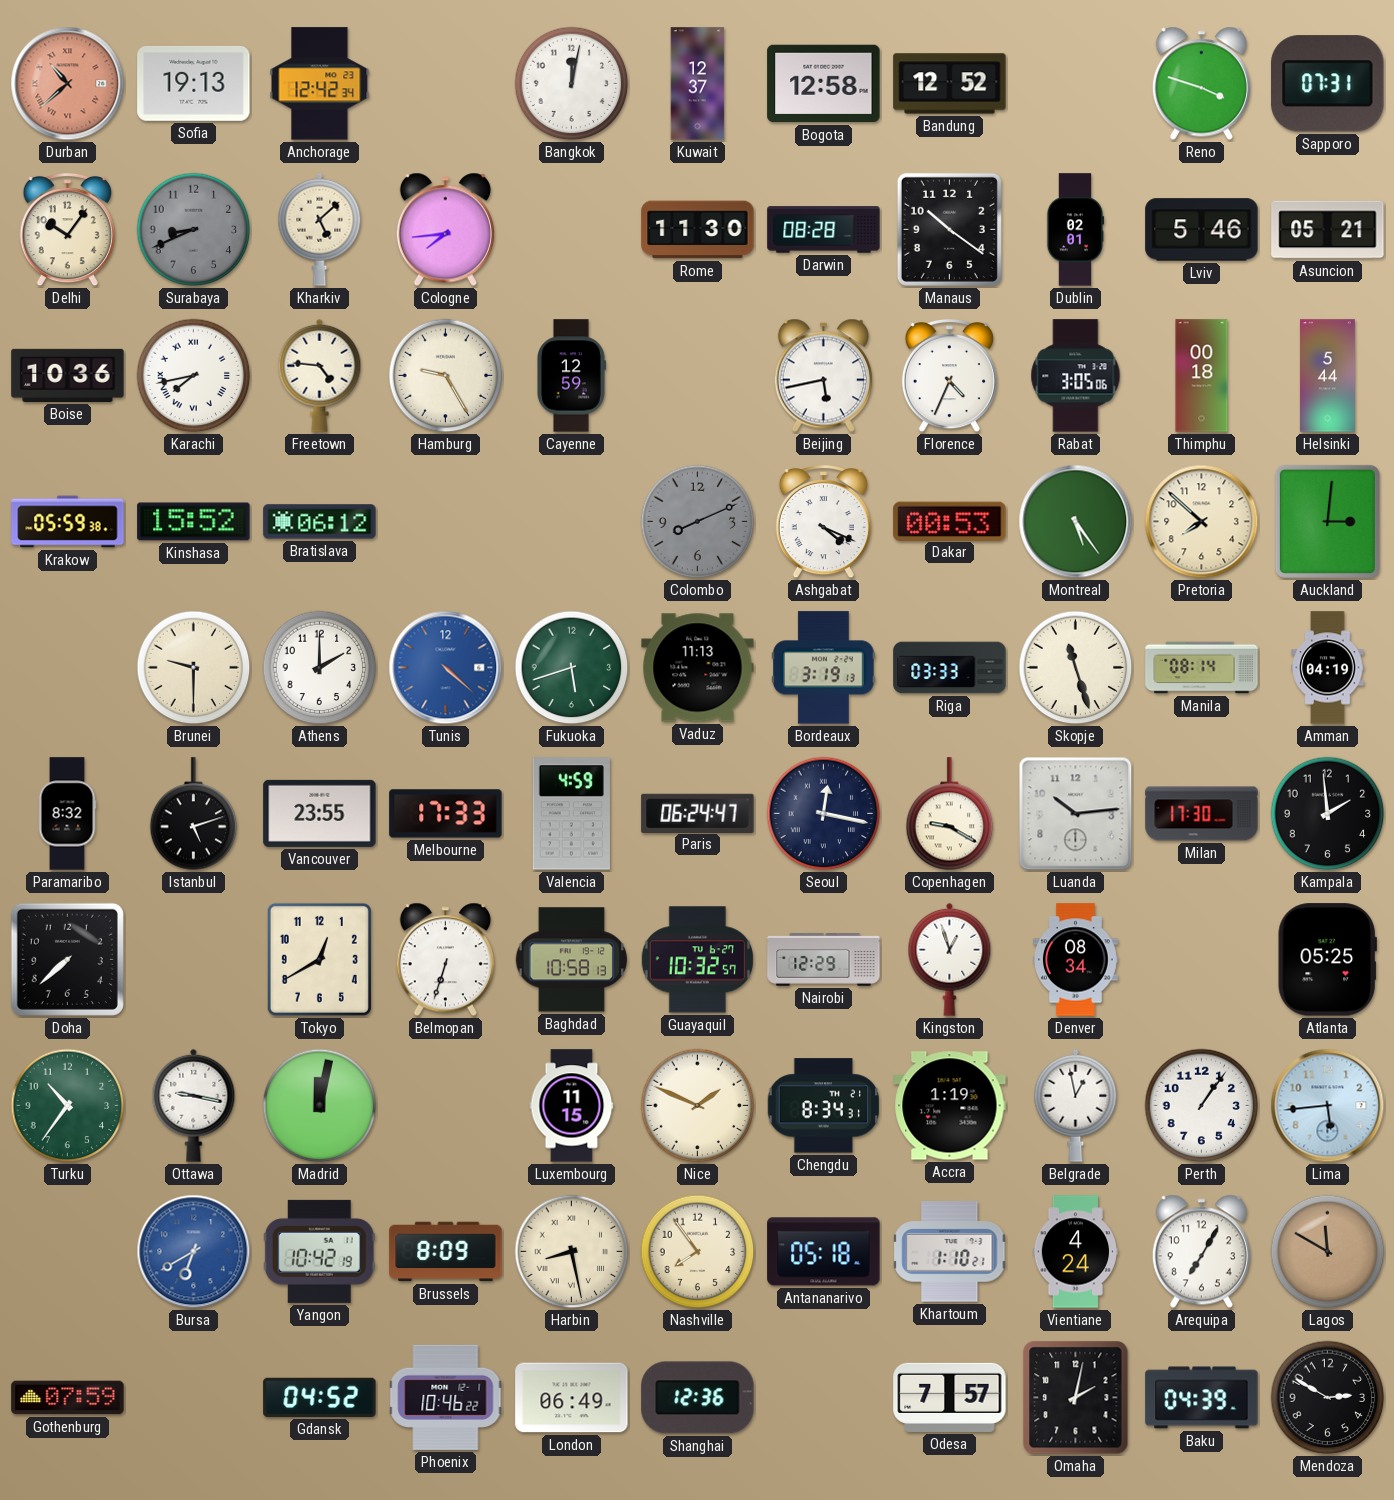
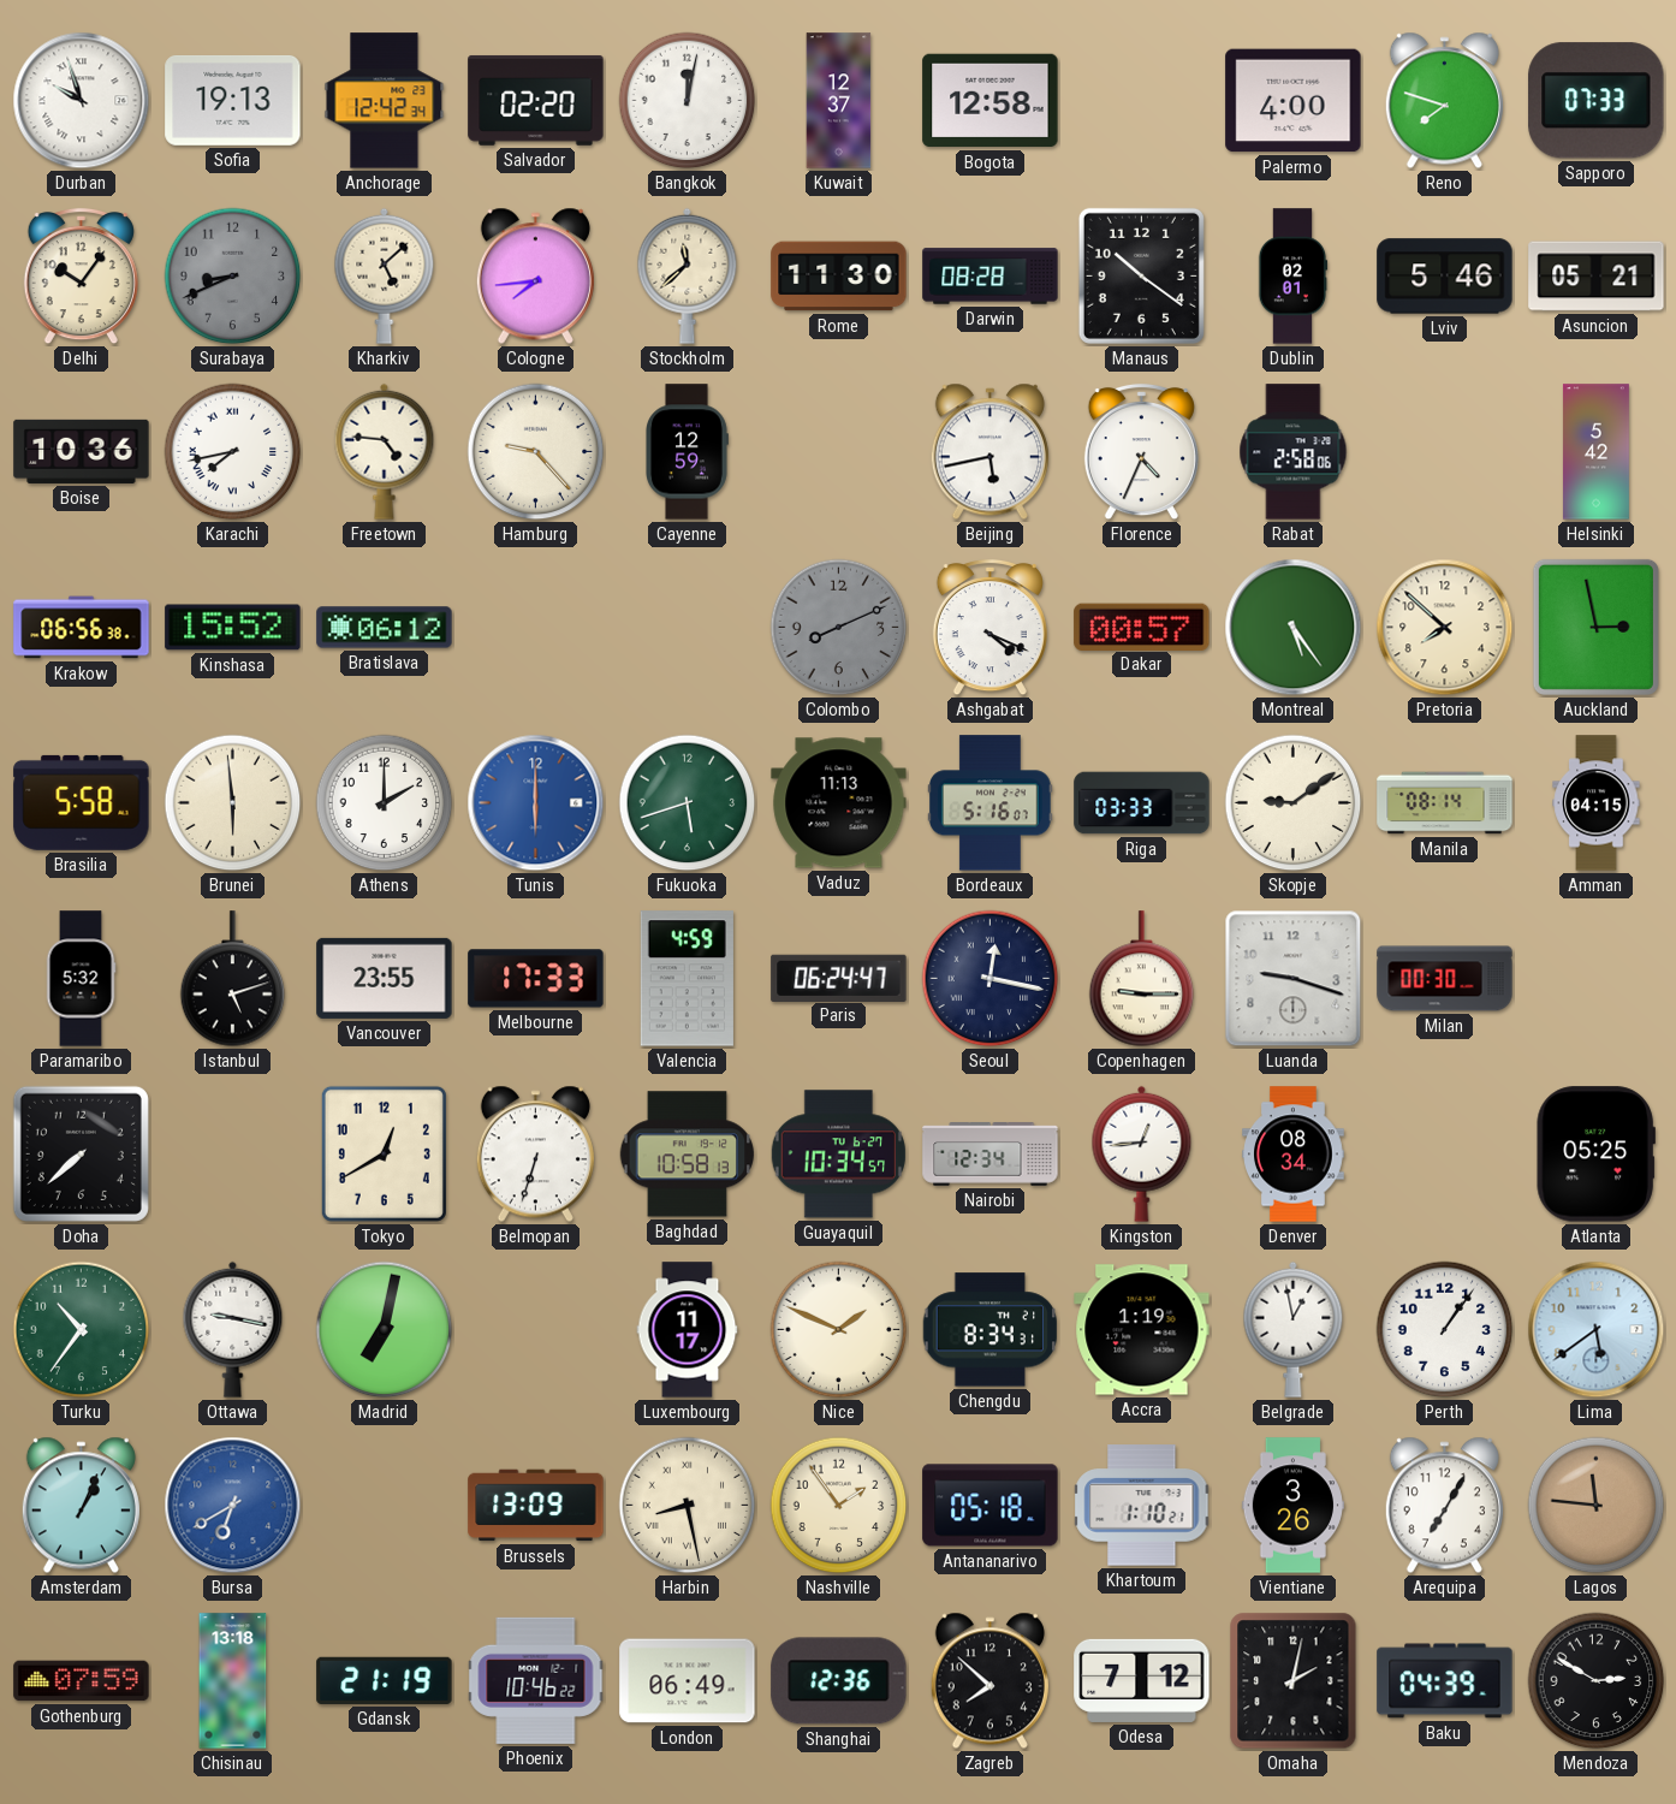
Durban: 10:38 -> 9:57
Durban dial: salmon -> white
Salvador: none -> 02:20
Bandung: 12:52 -> none
Palermo: none -> 4:00
Reno: 3:48 -> 7:48
Sapporo: 07:31 -> 07:33
Stockholm: none -> 11:38
Hamburg: 9:25 -> 9:23
Rabat: 3:05 -> 2:58
Thimphu: 00:18 -> none
Helsinki: 5:44 -> 5:42
Krakow: 05:59 -> 06:56
Dakar: 00:53 -> 00:57
Auckland: 3:01 -> 2:58
Brasilia: none -> 5:58
Brunei: 9:30 -> 5:59
Tunis: 4:22 -> 6:00
Bordeaux: 3:19 -> 5:16
Skopje: 11:27 -> 9:09
Amman: 04:19 -> 04:15
Paramaribo: 8:32 -> 5:32
Copenhagen: 9:20 -> 9:15
Luanda: 10:14 -> 9:18
Milan: 17:30 -> 00:30
Kampala: 1:59 -> none
Guayaquil: 10:32 -> 10:34
Nairobi: 12:29 -> 12:34
Kingston: 12:57 -> 12:44
Madrid: 12:02 -> 7:02
Luxembourg: 11:15 -> 11:17
Lima: 5:44 -> 5:39
Amsterdam: none -> 1:04
Yangon: 10:42 -> none
Brussels: 8:09 -> 13:09
Nashville: 7:54 -> 1:54
Vientiane: 4:24 -> 3:26
Lagos: 11:50 -> 11:46
Chisinau: none -> 13:18
Gdansk: 04:52 -> 21:19
Zagreb: none -> 7:52
Odesa: 7:57 -> 7:12
